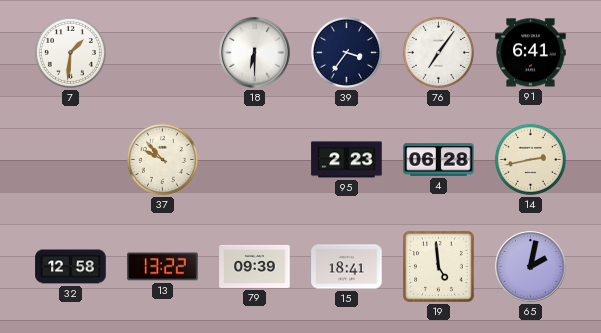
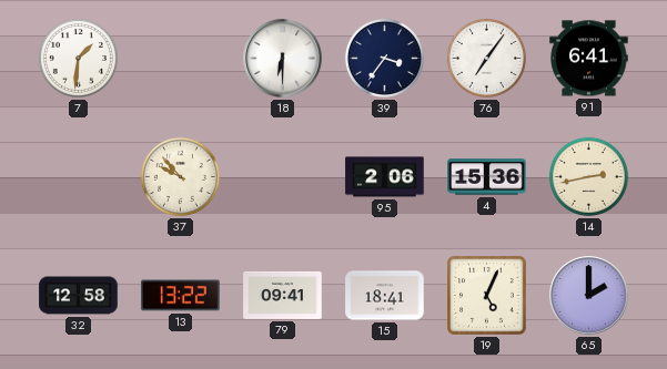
95: 2:23 -> 2:06
4: 06:28 -> 15:36
79: 09:39 -> 09:41
19: 4:59 -> 5:04
65: 2:02 -> 2:00
